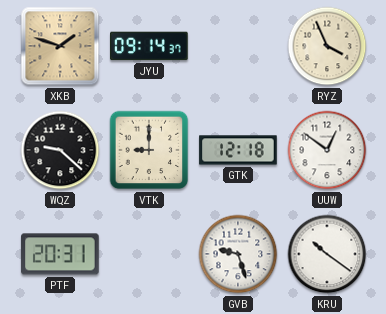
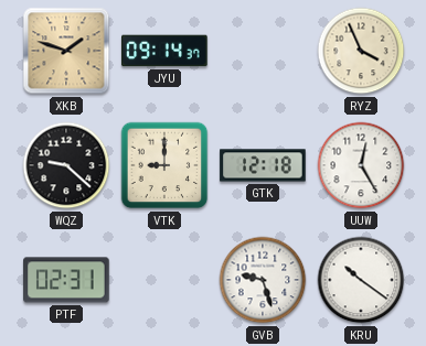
UUW: 12:51 -> 12:25
PTF: 20:31 -> 02:31
